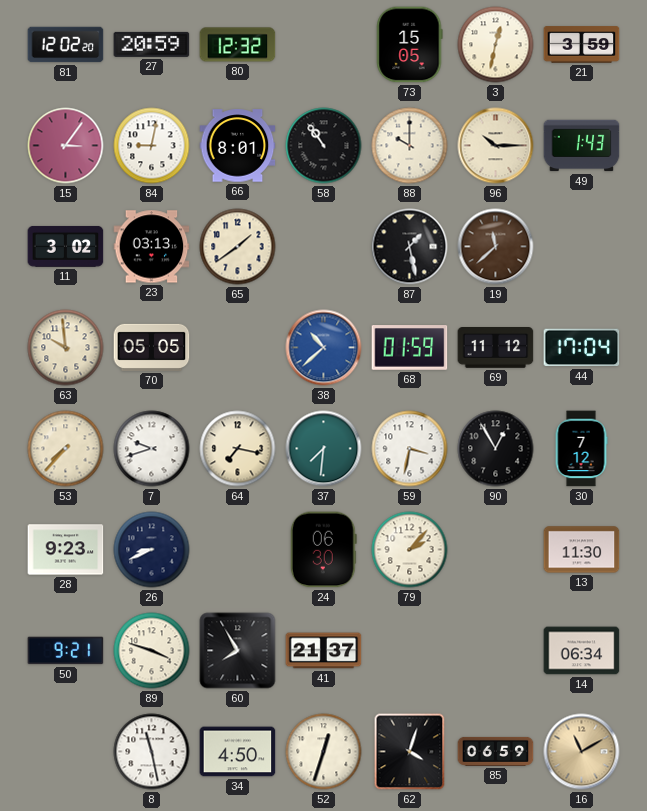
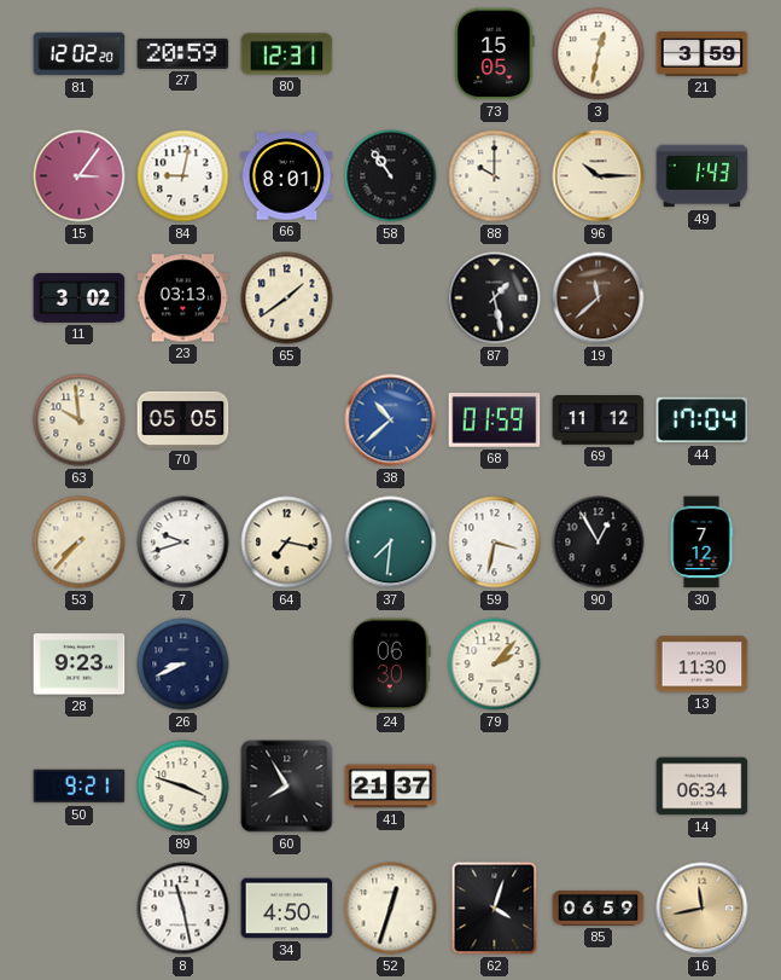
80: 12:32 -> 12:31
16: 11:10 -> 11:43
